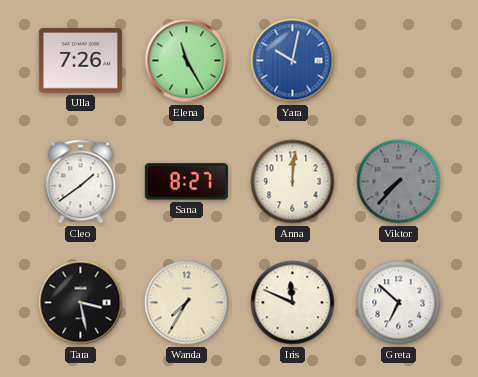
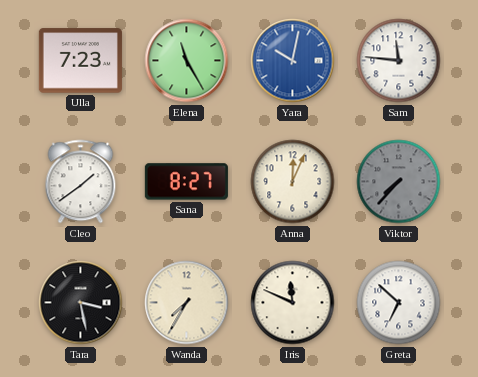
Ulla: 7:26 -> 7:23
Sam: none -> 11:46
Anna: 12:01 -> 12:04
